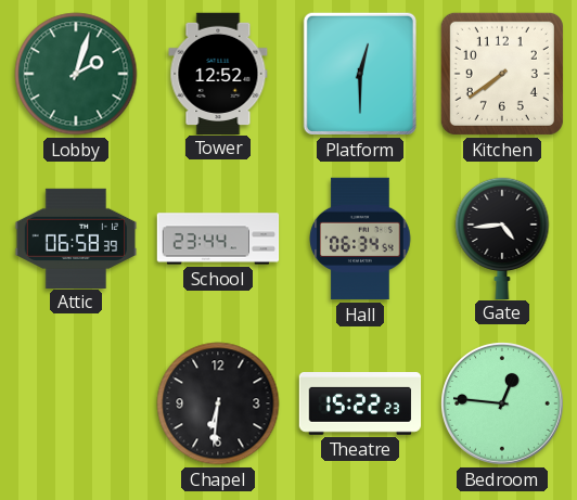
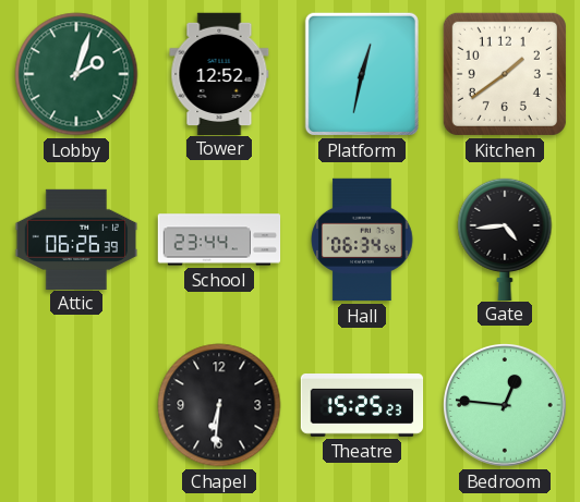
Platform: 12:30 -> 12:32
Kitchen: 7:39 -> 1:39
Attic: 06:58 -> 06:26
Theatre: 15:22 -> 15:25
